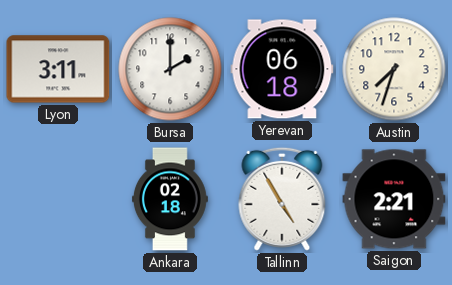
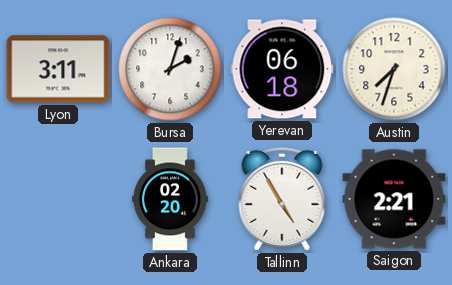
Bursa: 2:00 -> 2:03
Ankara: 02:18 -> 02:20
